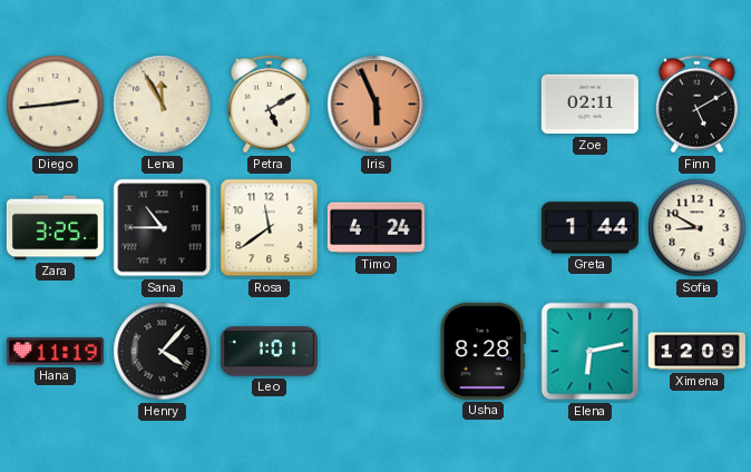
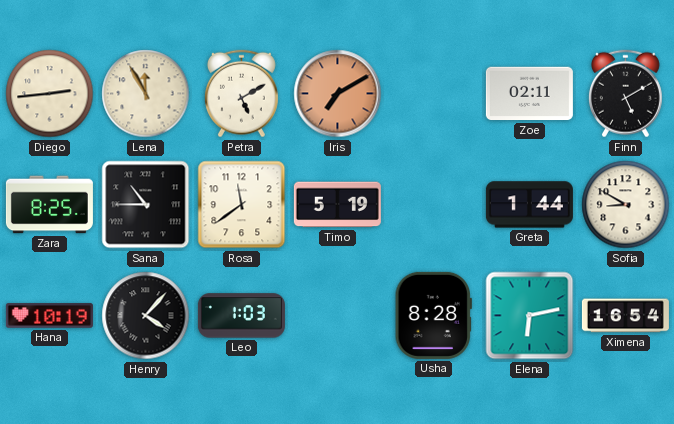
Iris: 5:56 -> 7:10
Zara: 3:25 -> 8:25
Timo: 4:24 -> 5:19
Hana: 11:19 -> 10:19
Leo: 1:01 -> 1:03
Ximena: 12:09 -> 16:54
